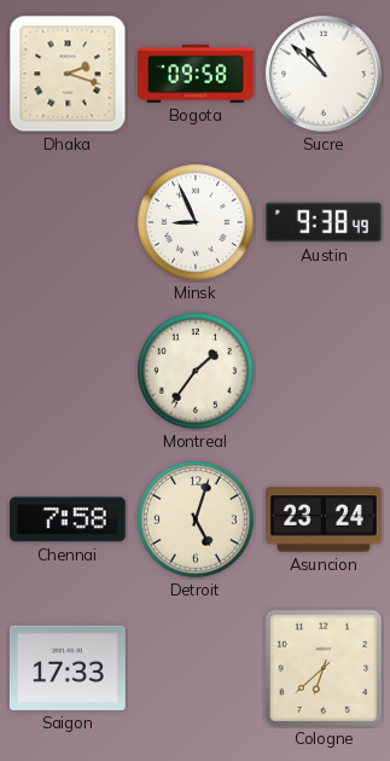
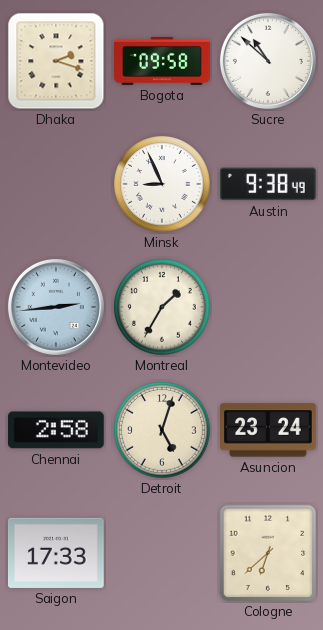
Montevideo: none -> 2:44
Montreal: 1:36 -> 1:35
Chennai: 7:58 -> 2:58
